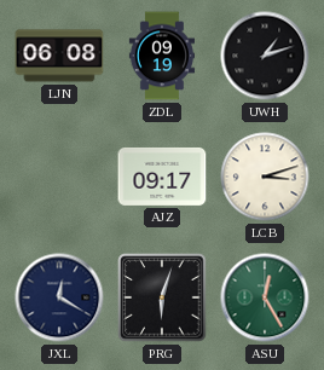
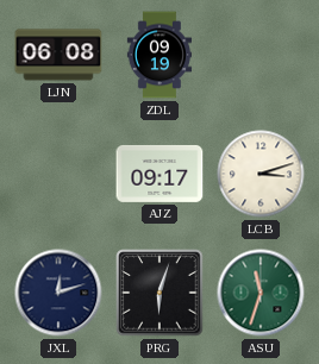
UWH: 1:12 -> none
JXL: 12:20 -> 12:12
ASU: 12:25 -> 11:33
